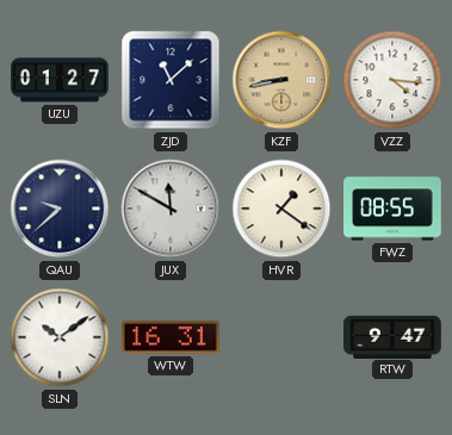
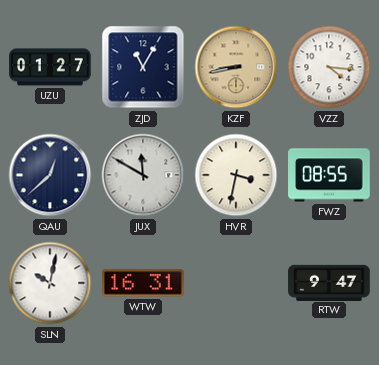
ZJD: 11:08 -> 11:05
QAU: 9:38 -> 12:38
HVR: 1:21 -> 3:32
SLN: 10:09 -> 10:02
